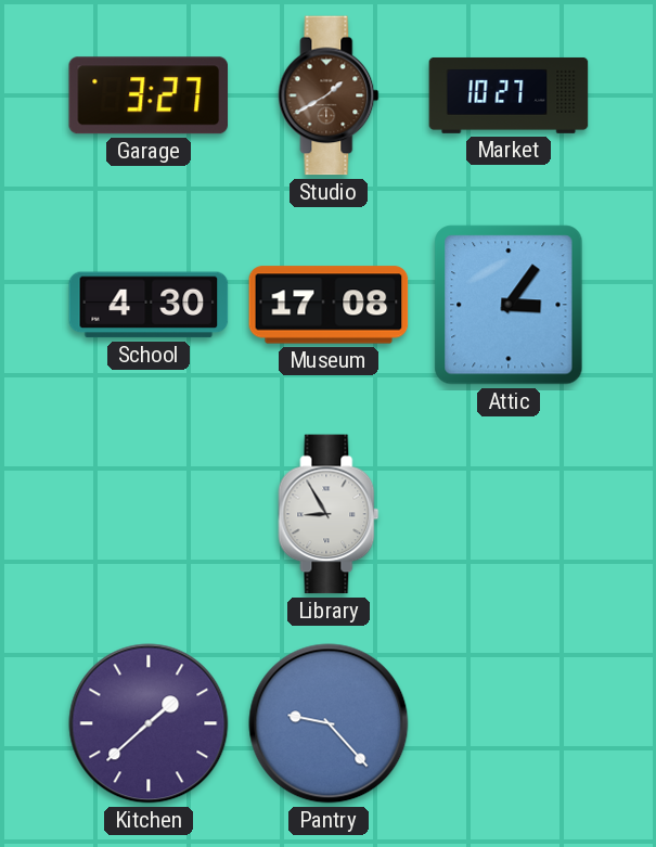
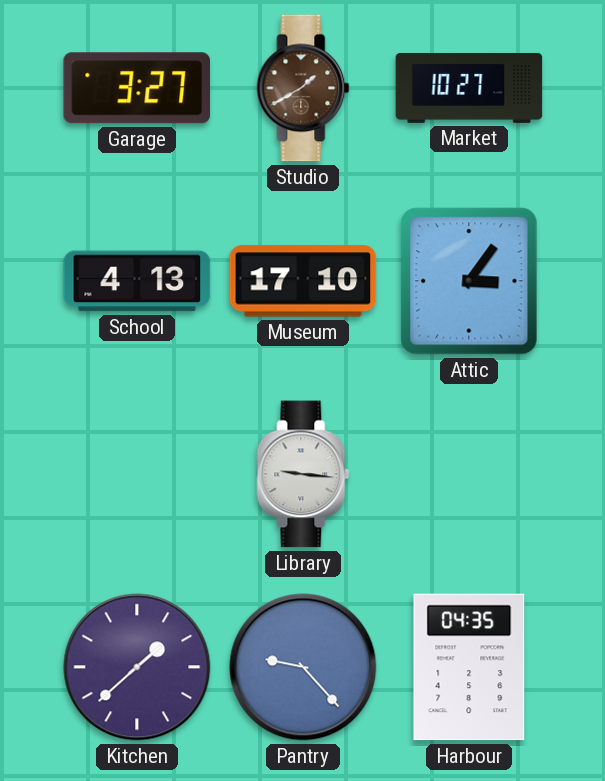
School: 4:30 -> 4:13
Museum: 17:08 -> 17:10
Library: 8:55 -> 9:16
Harbour: none -> 04:35
